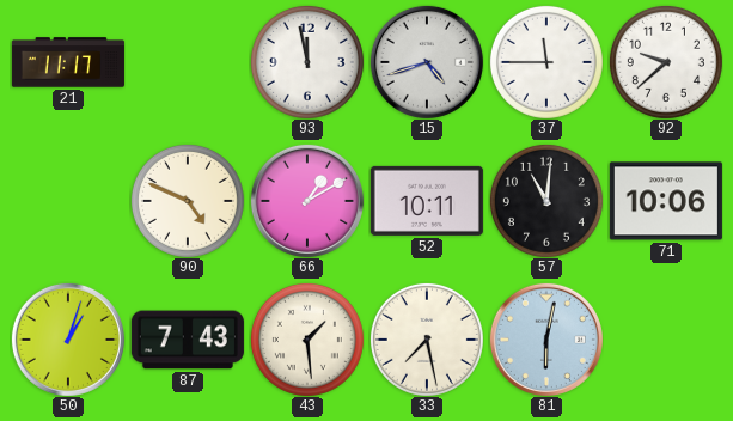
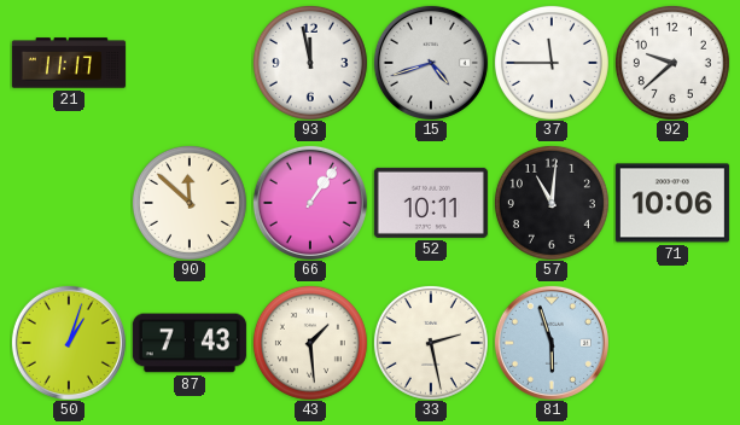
90: 4:49 -> 11:52
66: 1:10 -> 1:06
33: 7:28 -> 2:28
81: 6:02 -> 5:57
